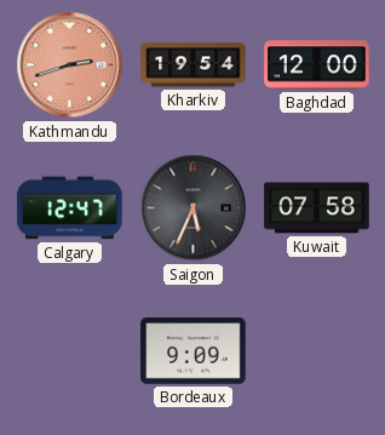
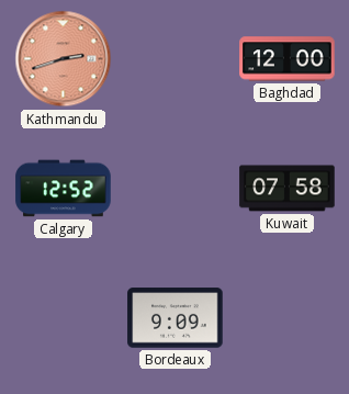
Kharkiv: 19:54 -> none
Calgary: 12:47 -> 12:52
Saigon: 5:34 -> none
